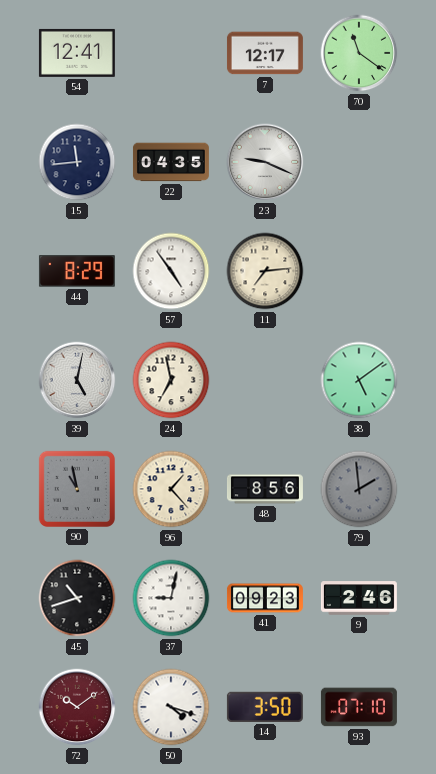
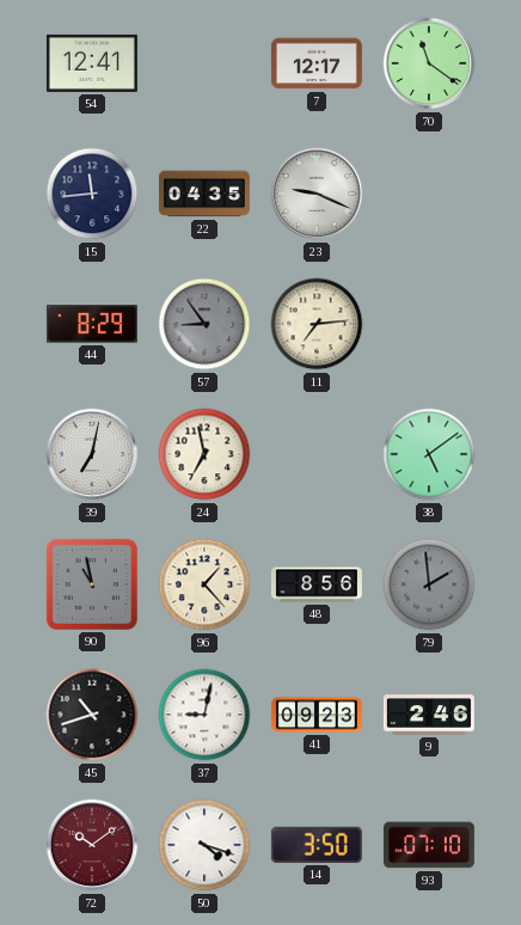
57: 4:54 -> 8:54
57 dial: white -> grey
39: 5:02 -> 7:02
